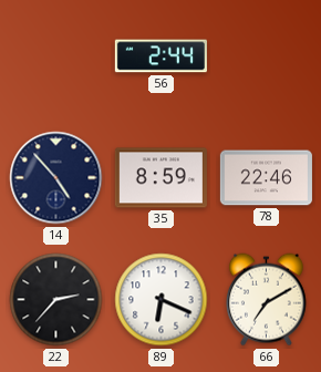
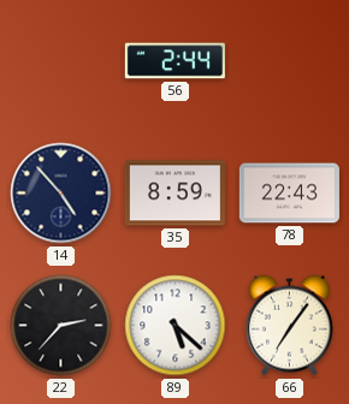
78: 22:46 -> 22:43
89: 6:19 -> 5:22
66: 7:10 -> 7:06
